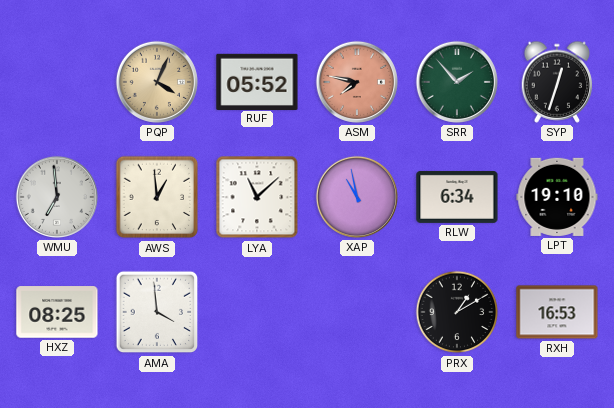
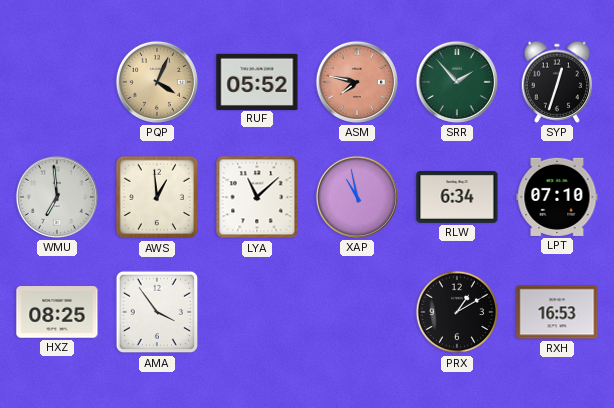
LPT: 19:10 -> 07:10
AMA: 3:59 -> 3:54
